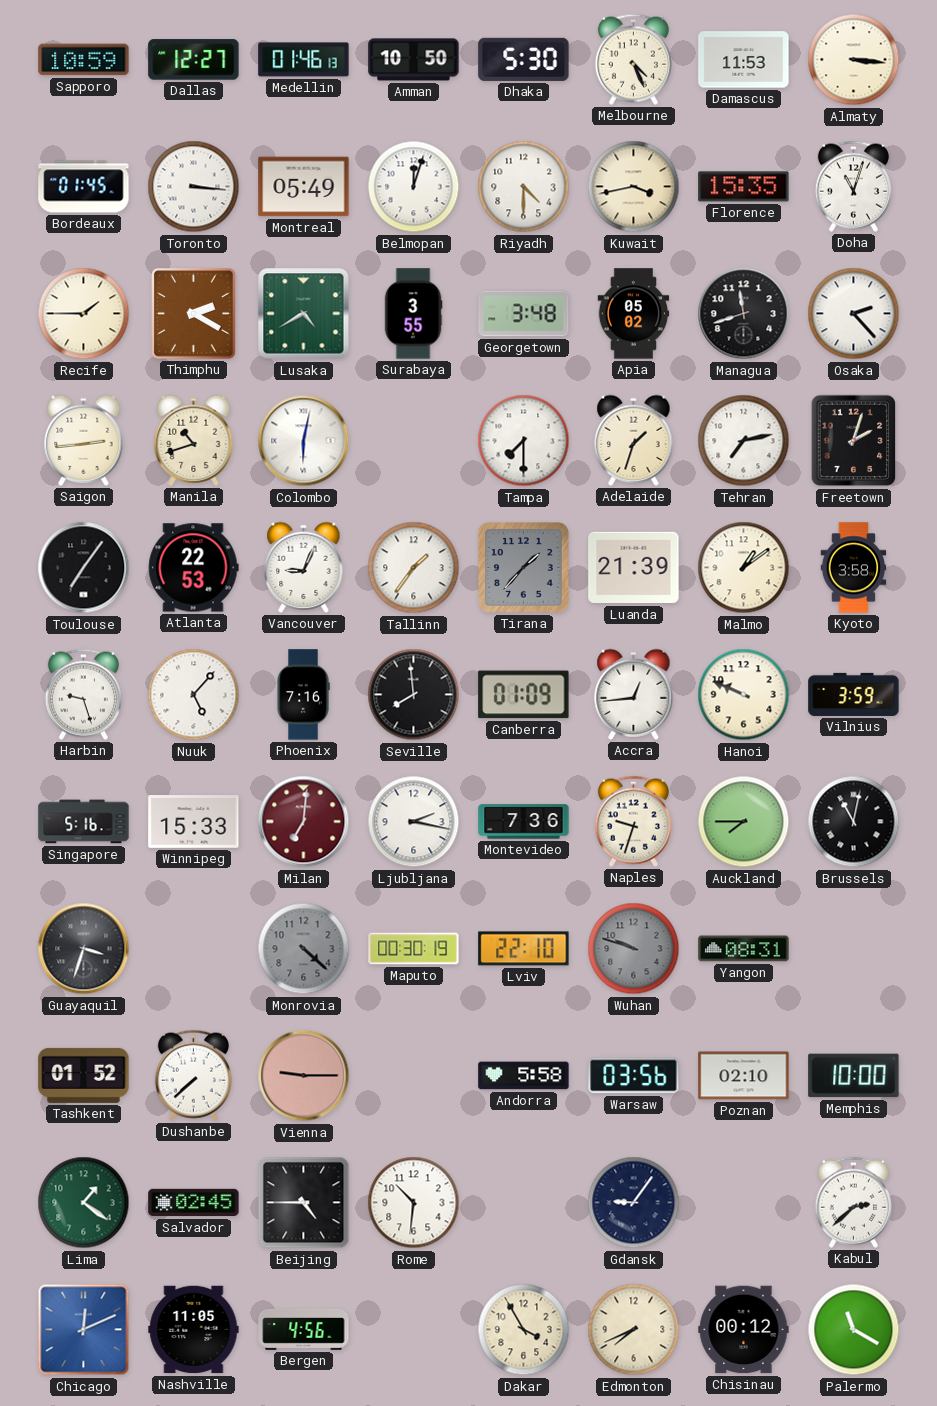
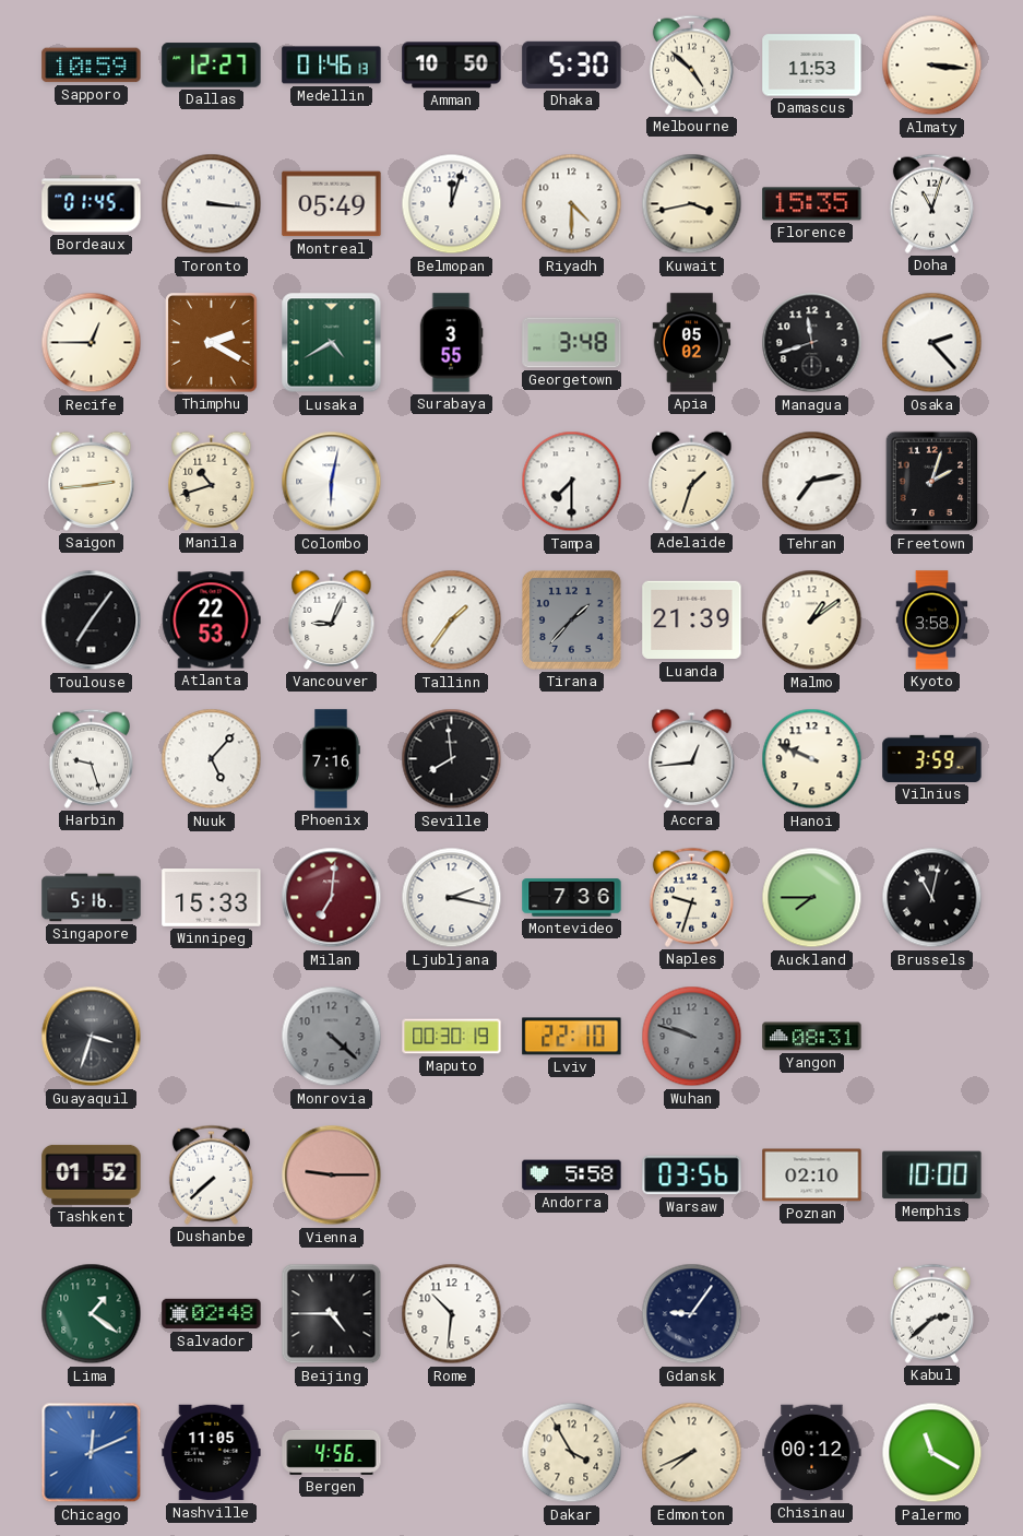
Melbourne: 4:26 -> 4:52
Recife: 1:45 -> 12:45
Canberra: 01:09 -> none
Salvador: 02:45 -> 02:48
